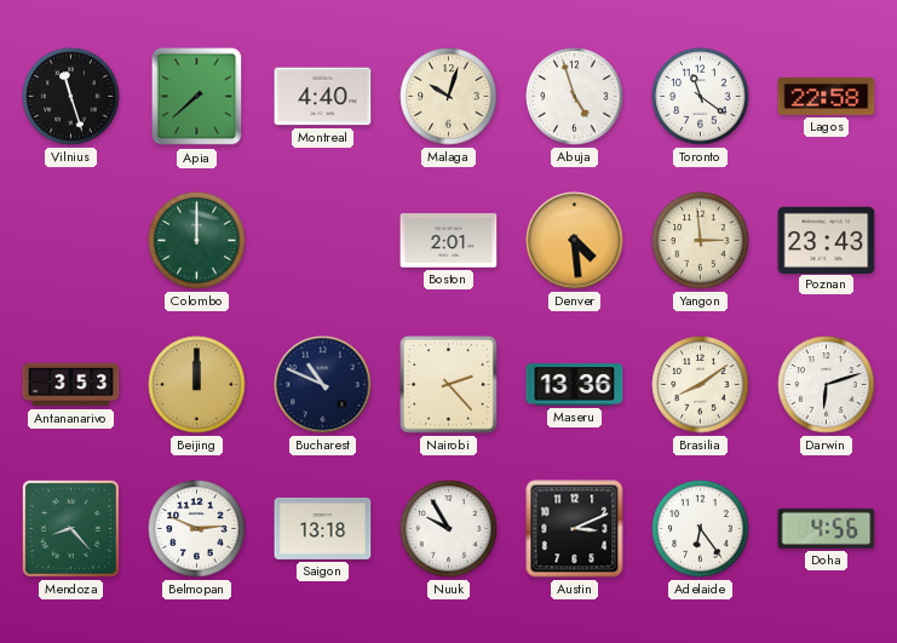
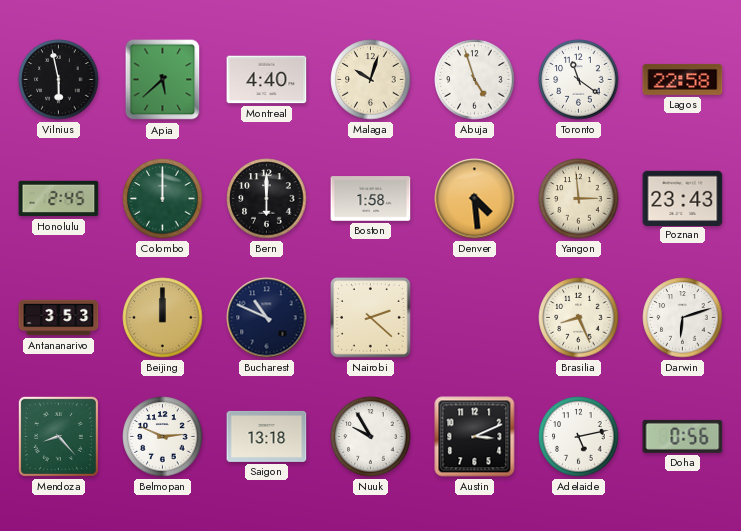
Vilnius: 11:27 -> 5:58
Apia: 7:38 -> 5:38
Honolulu: none -> 2:45
Bern: none -> 6:00
Boston: 2:01 -> 1:58
Nairobi: 2:23 -> 2:22
Maseru: 13:36 -> none
Brasilia: 8:09 -> 8:26
Adelaide: 6:24 -> 5:13
Doha: 4:56 -> 0:56
